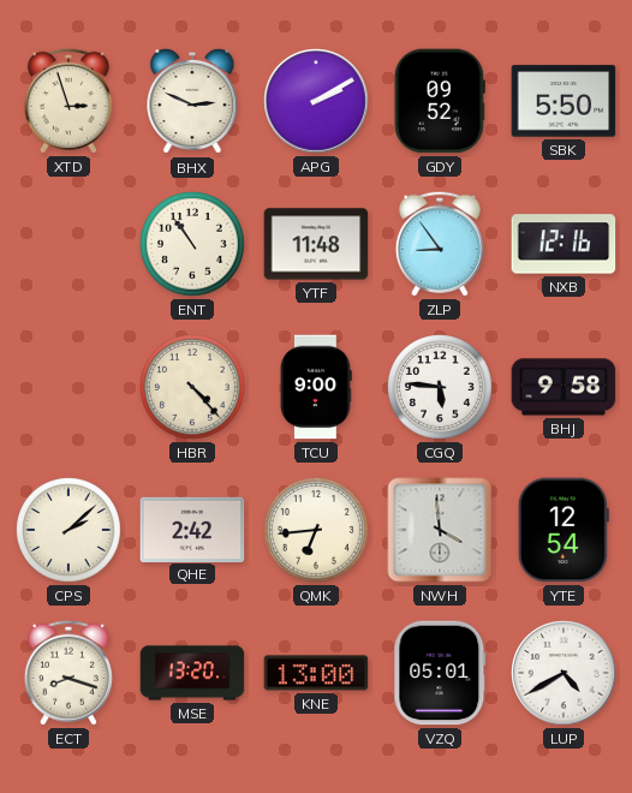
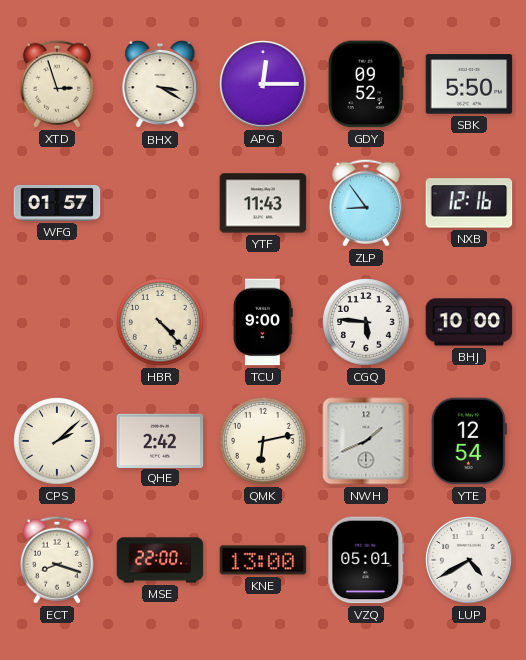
BHX: 2:49 -> 3:20
APG: 2:10 -> 12:15
WFG: none -> 01:57
ENT: 10:54 -> none
YTF: 11:48 -> 11:43
BHJ: 9:58 -> 10:00
QMK: 6:44 -> 6:13
NWH: 3:59 -> 1:41
MSE: 13:20 -> 22:00
